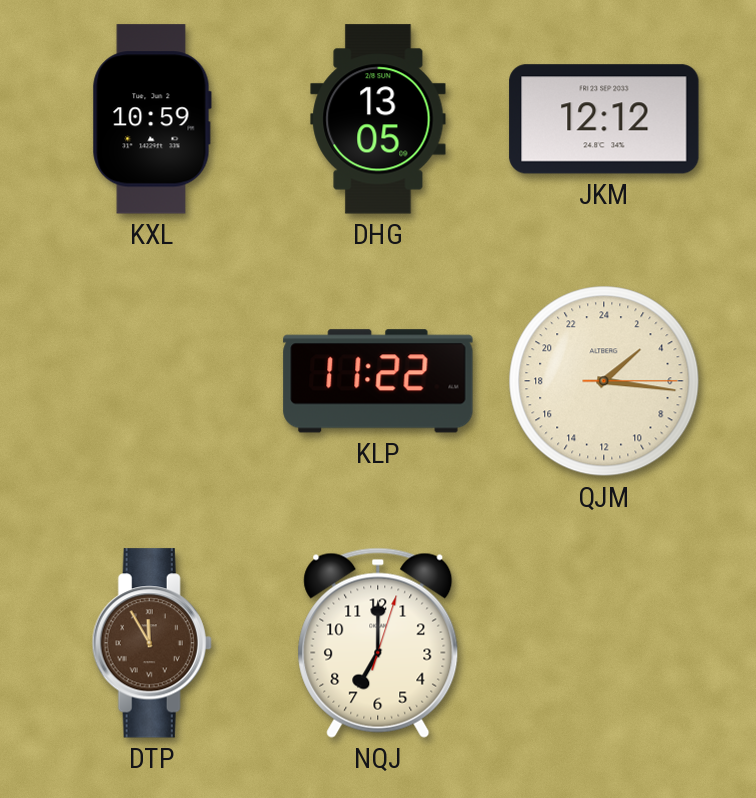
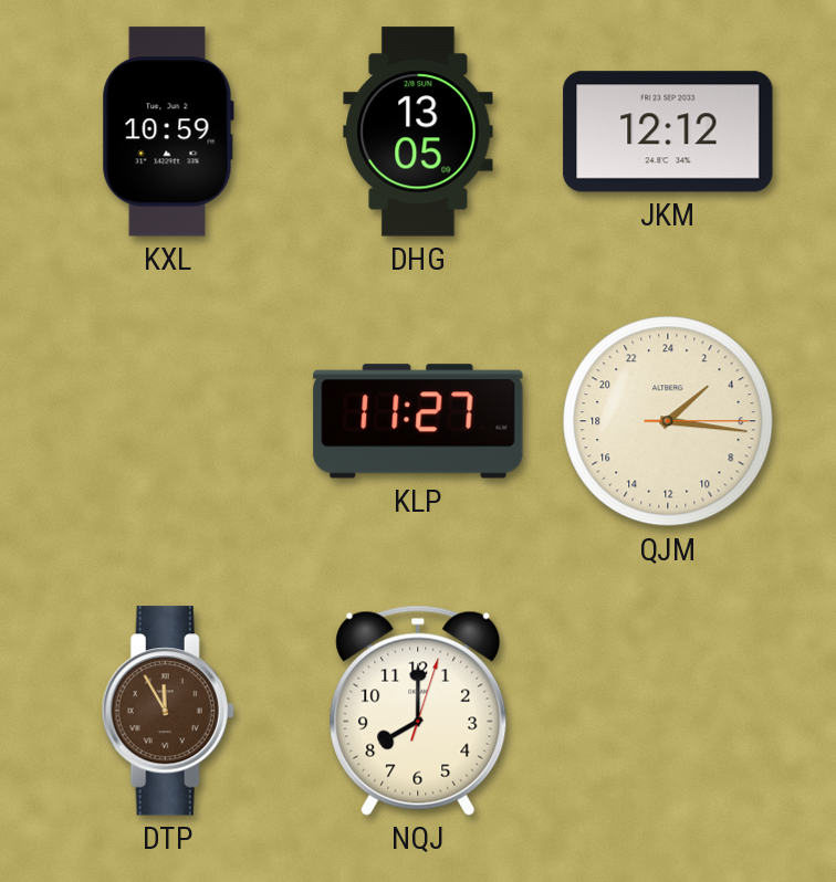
KLP: 11:22 -> 11:27
NQJ: 7:00 -> 8:00
